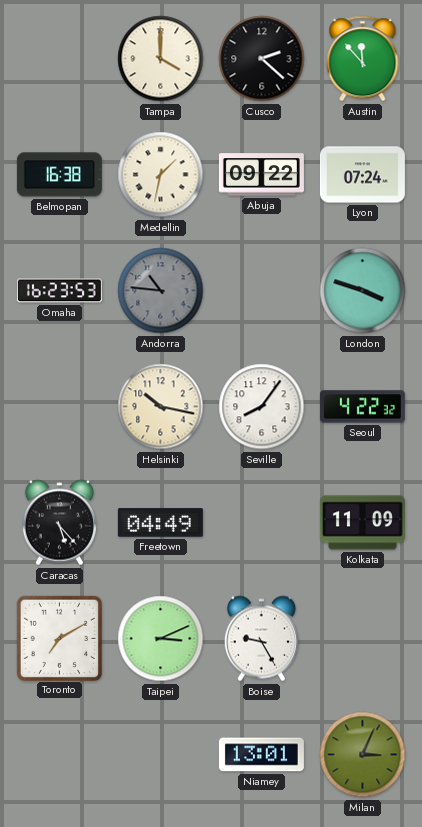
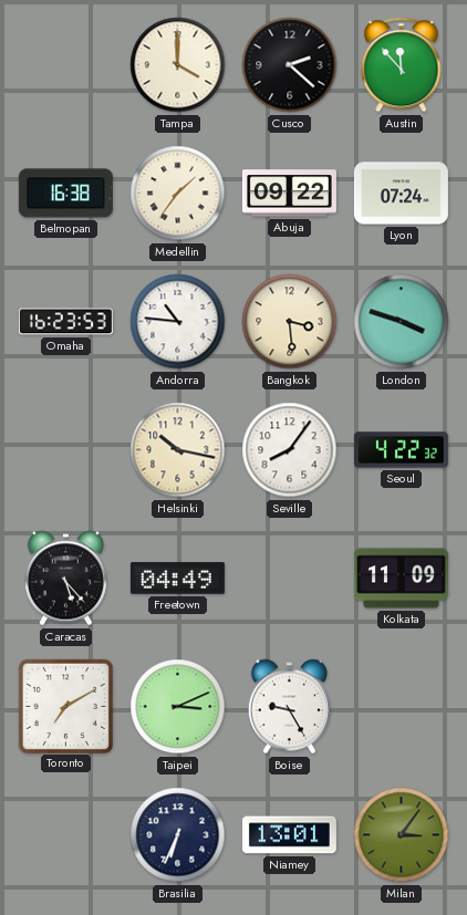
Medellin: 1:32 -> 1:36
Andorra dial: grey -> white
Bangkok: none -> 3:29
Brasilia: none -> 6:34
Milan: 3:04 -> 3:06
